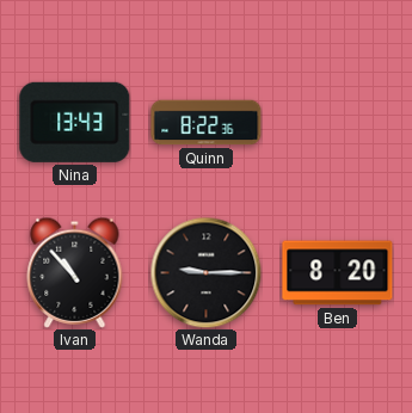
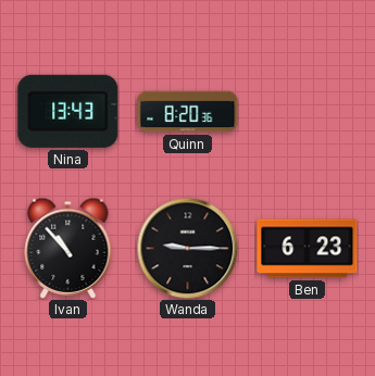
Quinn: 8:22 -> 8:20
Ben: 8:20 -> 6:23
